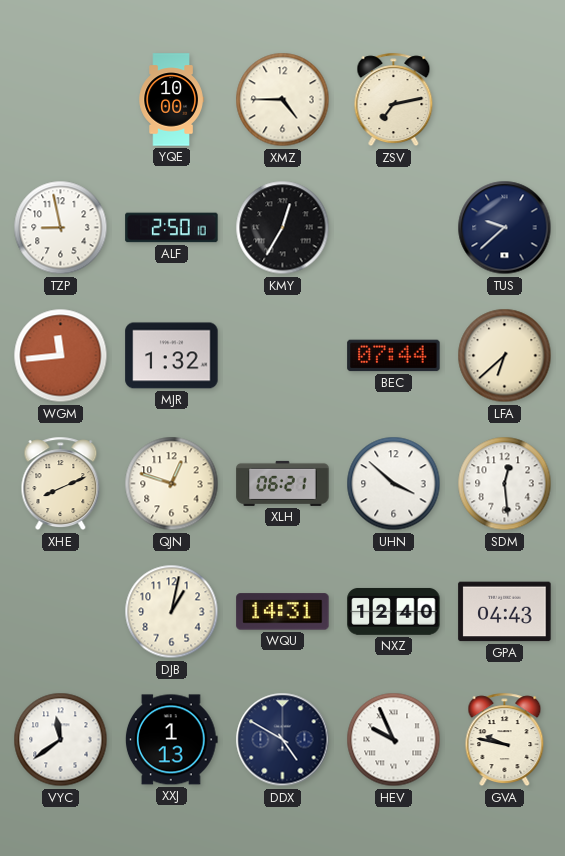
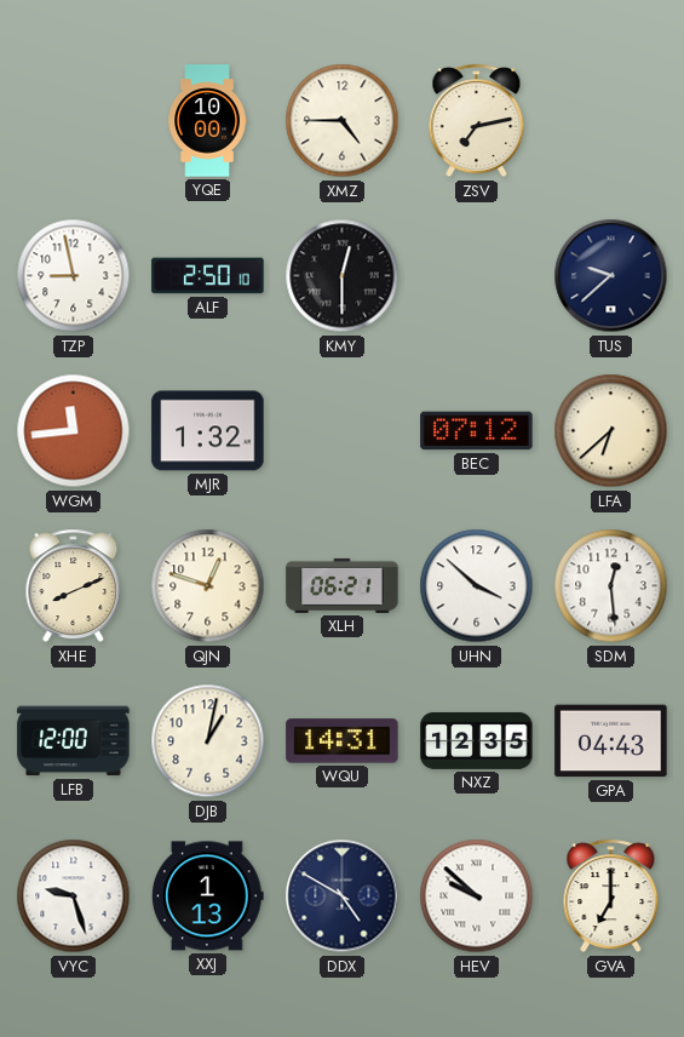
KMY: 12:35 -> 12:30
BEC: 07:44 -> 07:12
LFB: none -> 12:00
NXZ: 12:40 -> 12:35
VYC: 11:39 -> 9:27
HEV: 9:56 -> 9:52
GVA: 9:47 -> 7:00
